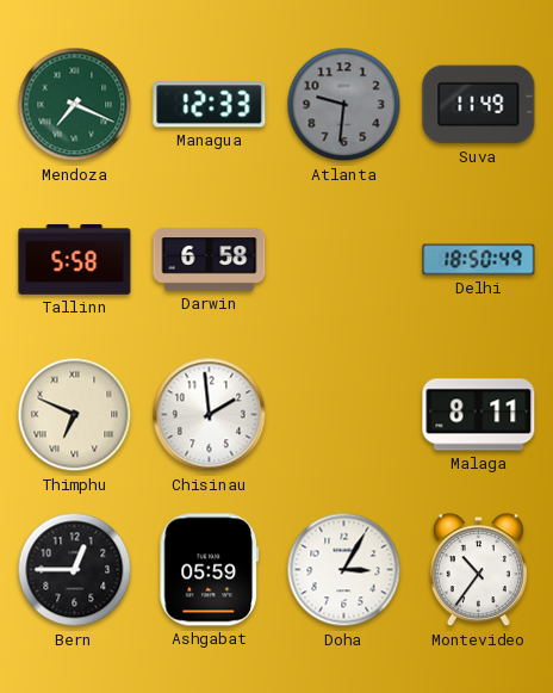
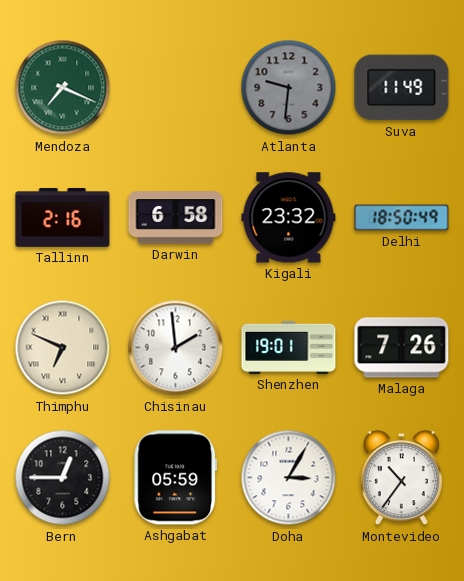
Managua: 12:33 -> none
Tallinn: 5:58 -> 2:16
Kigali: none -> 23:32
Shenzhen: none -> 19:01
Malaga: 8:11 -> 7:26
